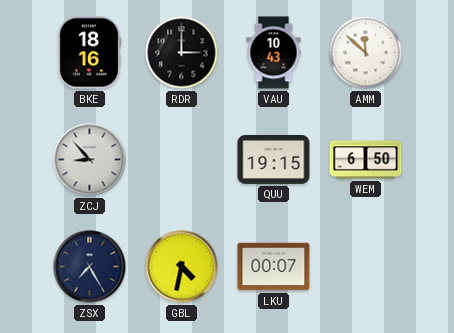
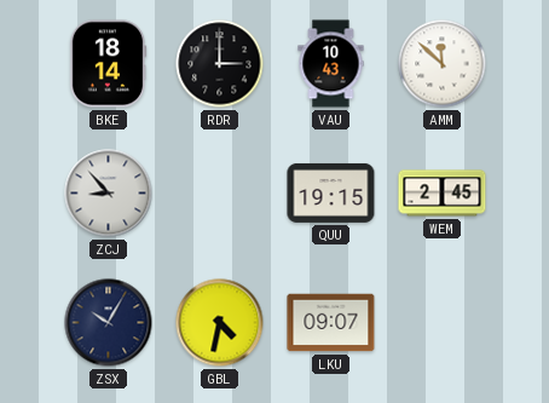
BKE: 18:16 -> 18:14
WEM: 6:50 -> 2:45
ZSX: 7:25 -> 10:05
LKU: 00:07 -> 09:07
